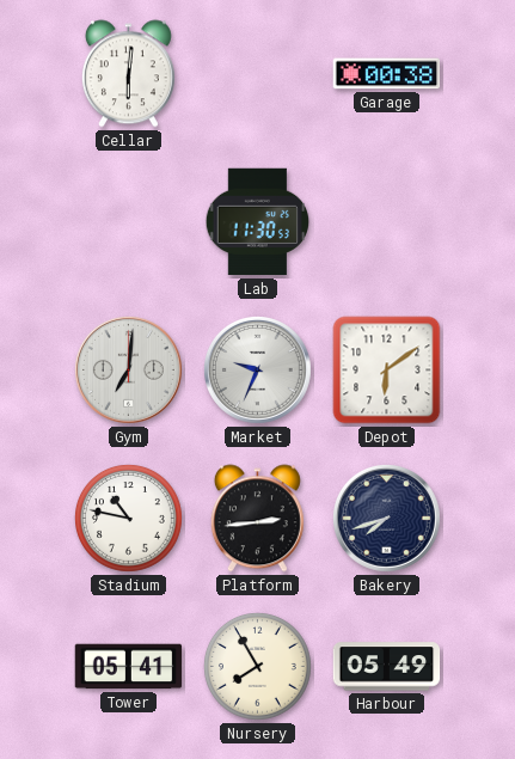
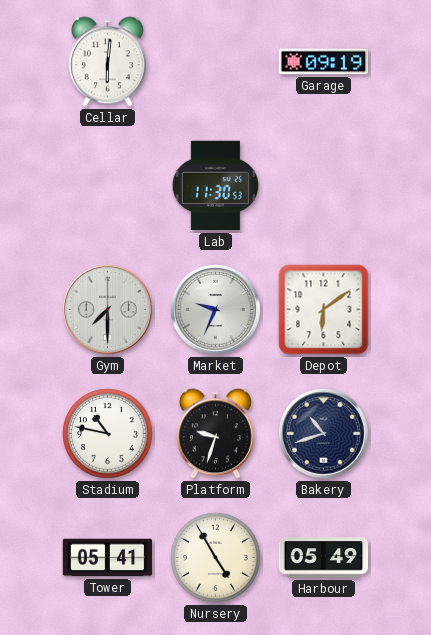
Garage: 00:38 -> 09:19
Gym: 7:01 -> 7:30
Platform: 2:44 -> 9:33
Bakery: 7:42 -> 10:42
Nursery: 7:55 -> 4:55
